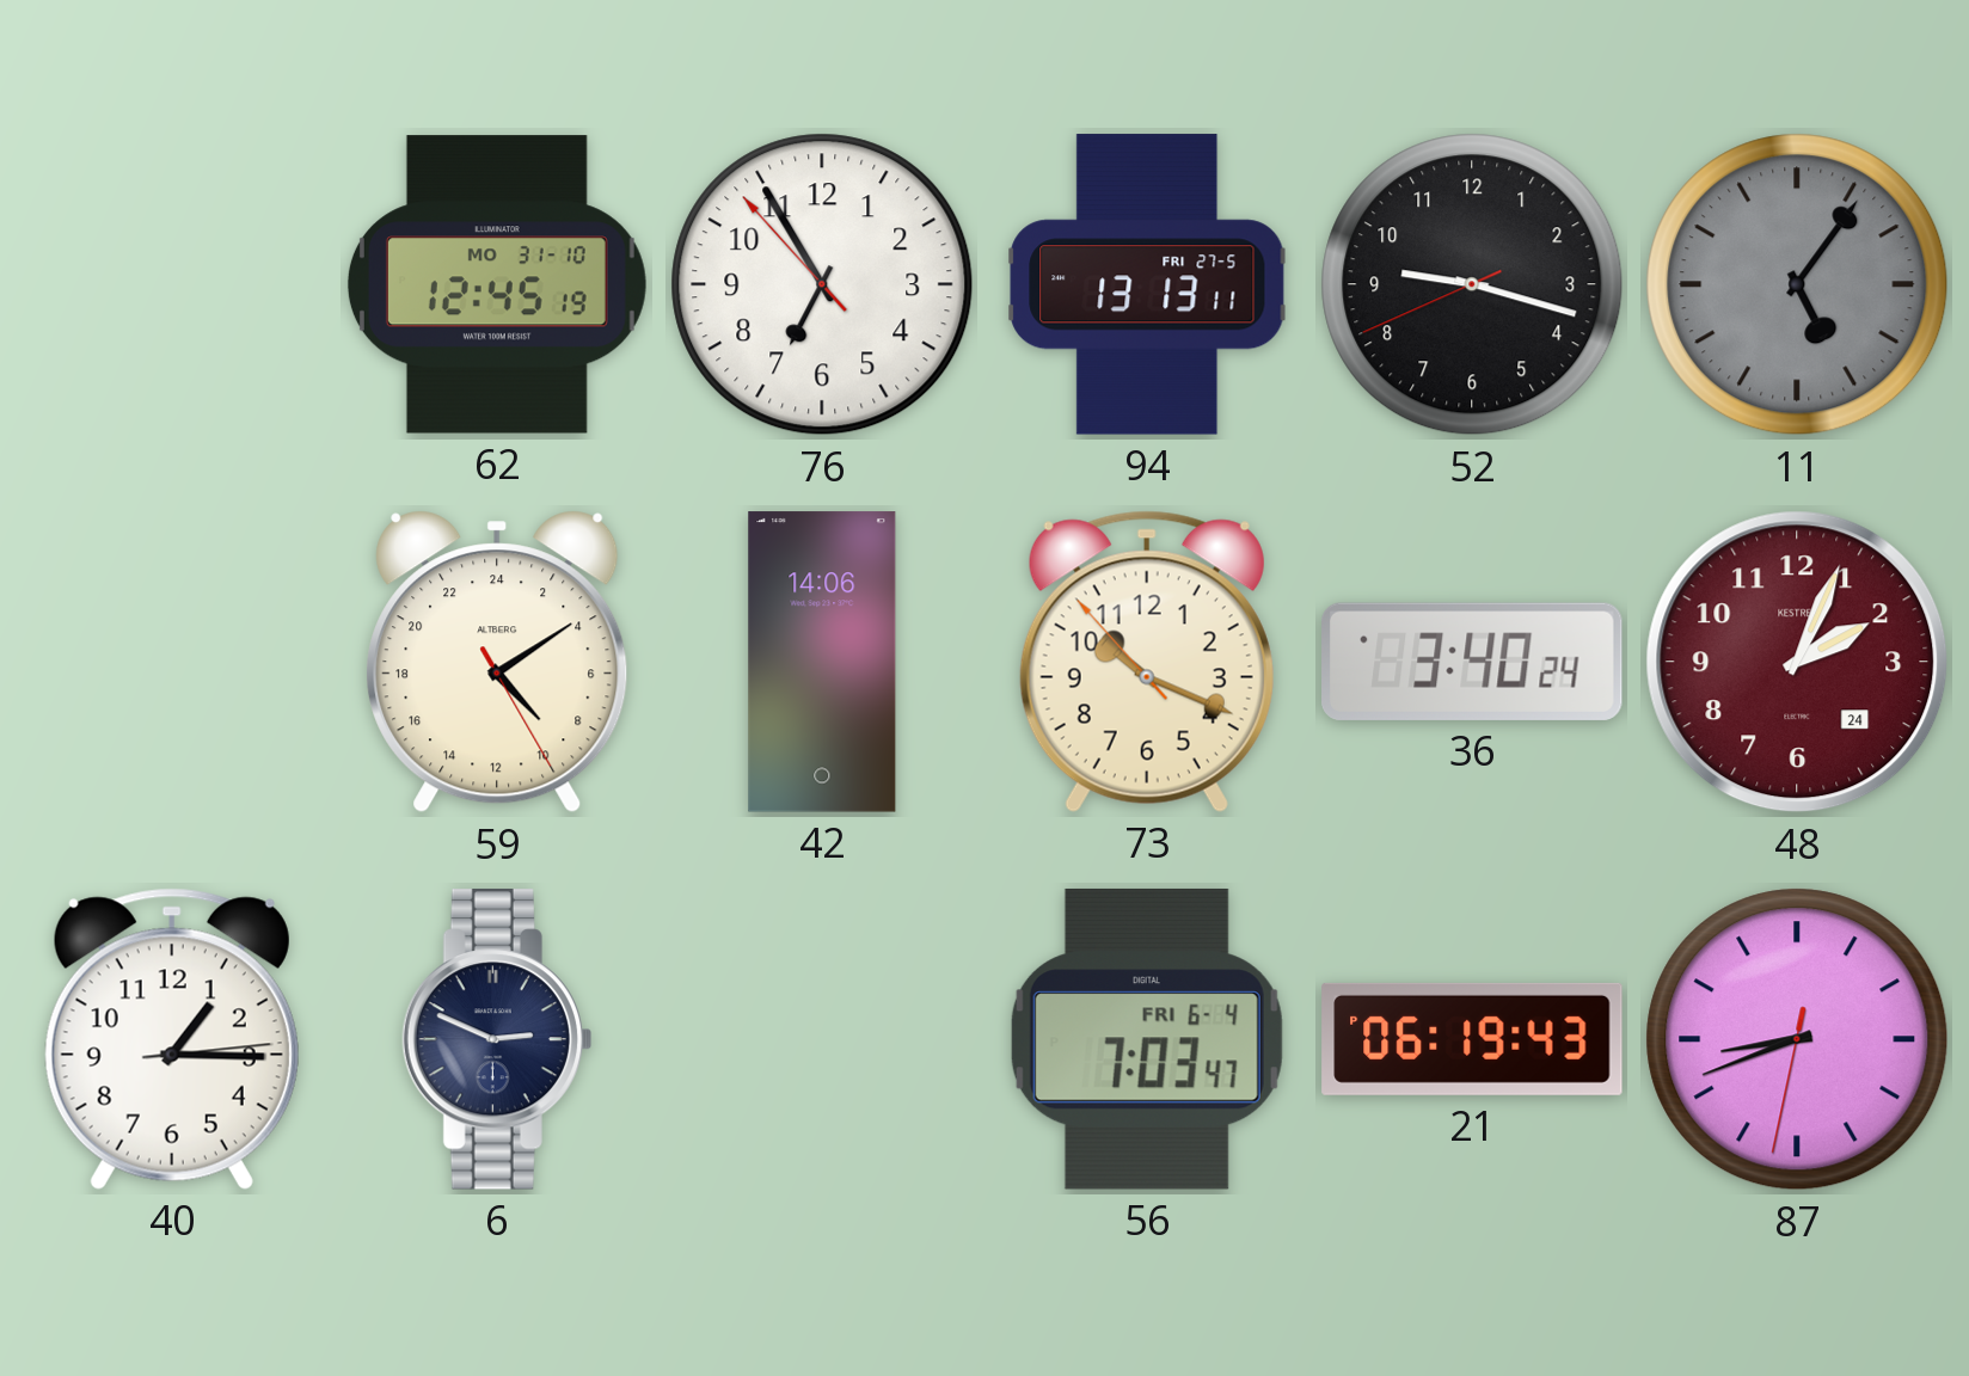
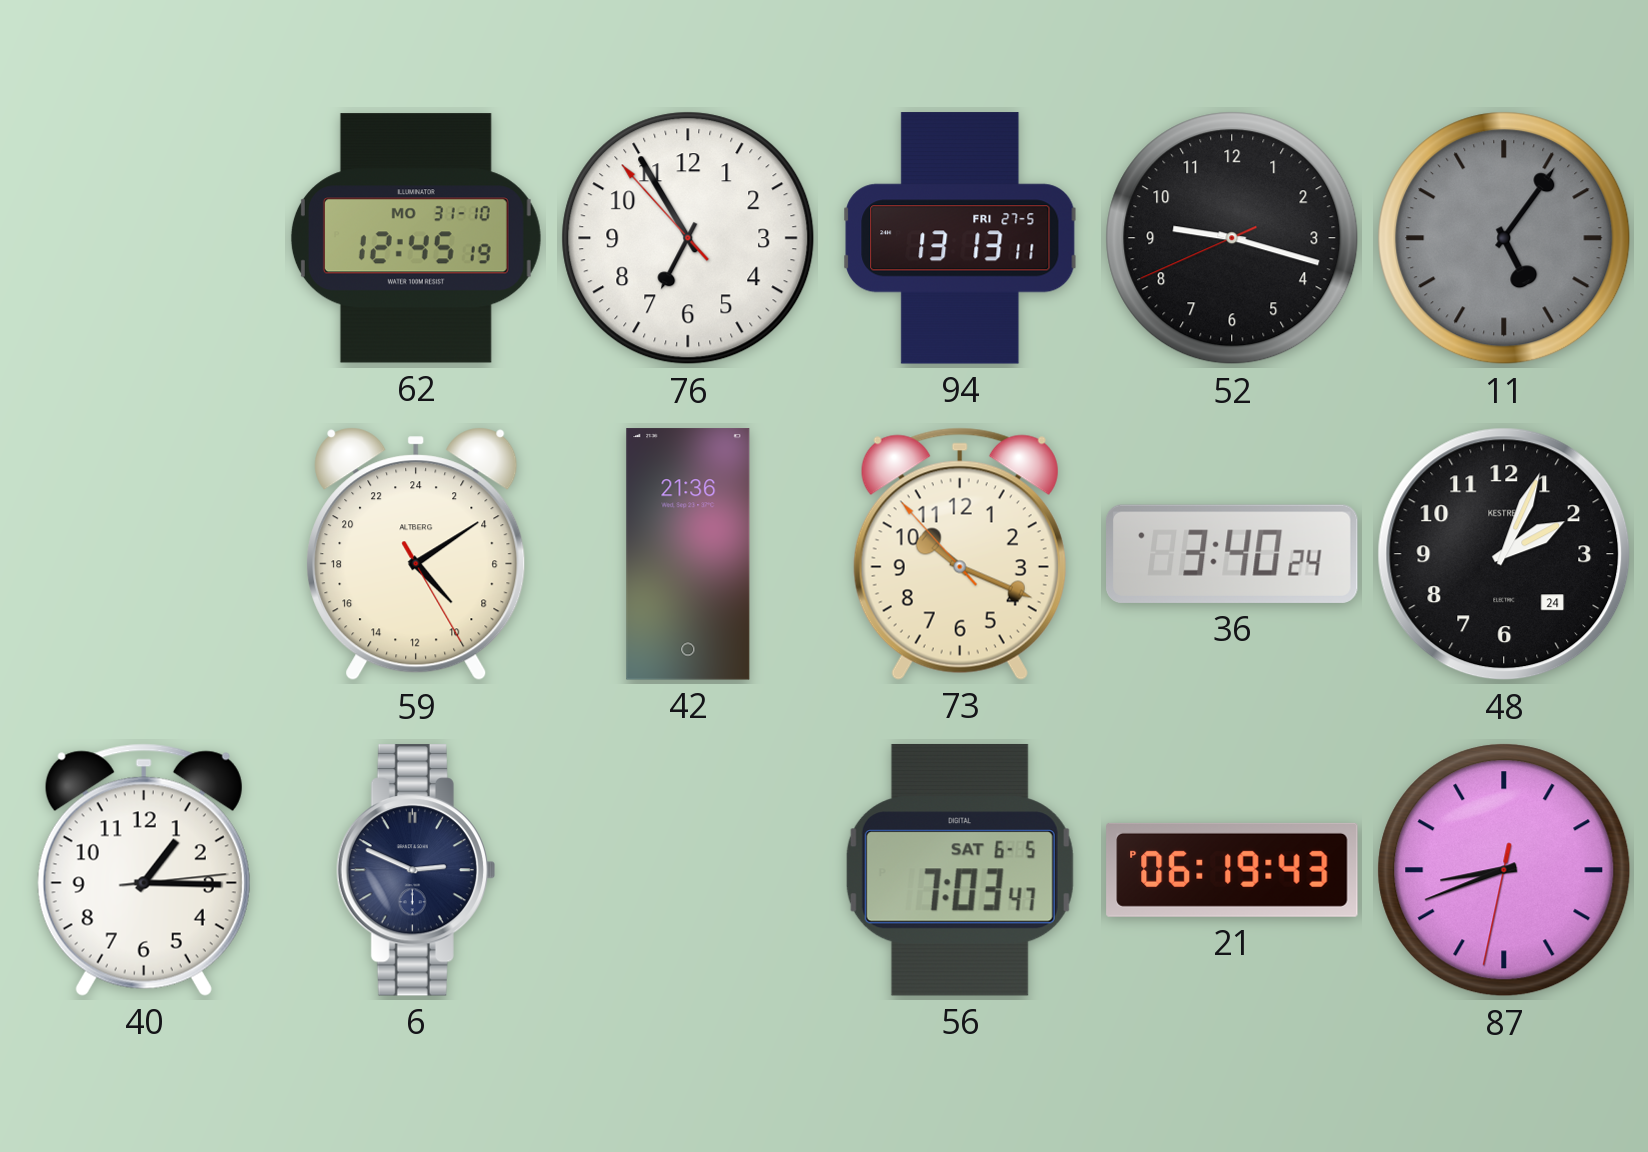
42: 14:06 -> 21:36
48 dial: burgundy -> black
56 date: FRI 6-4 -> SAT 6-5
